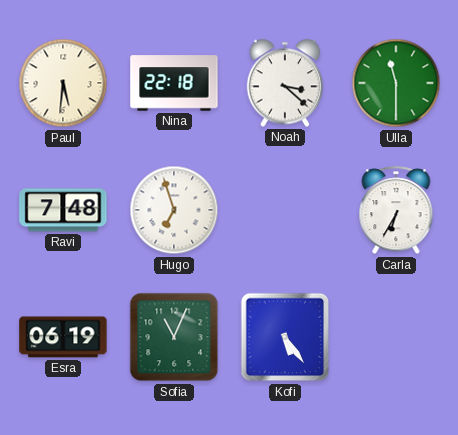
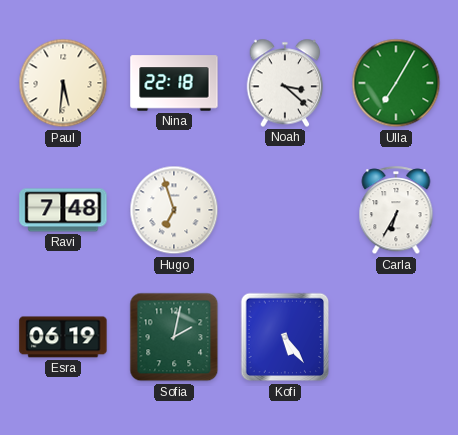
Ulla: 11:30 -> 7:05
Sofia: 11:04 -> 2:02
